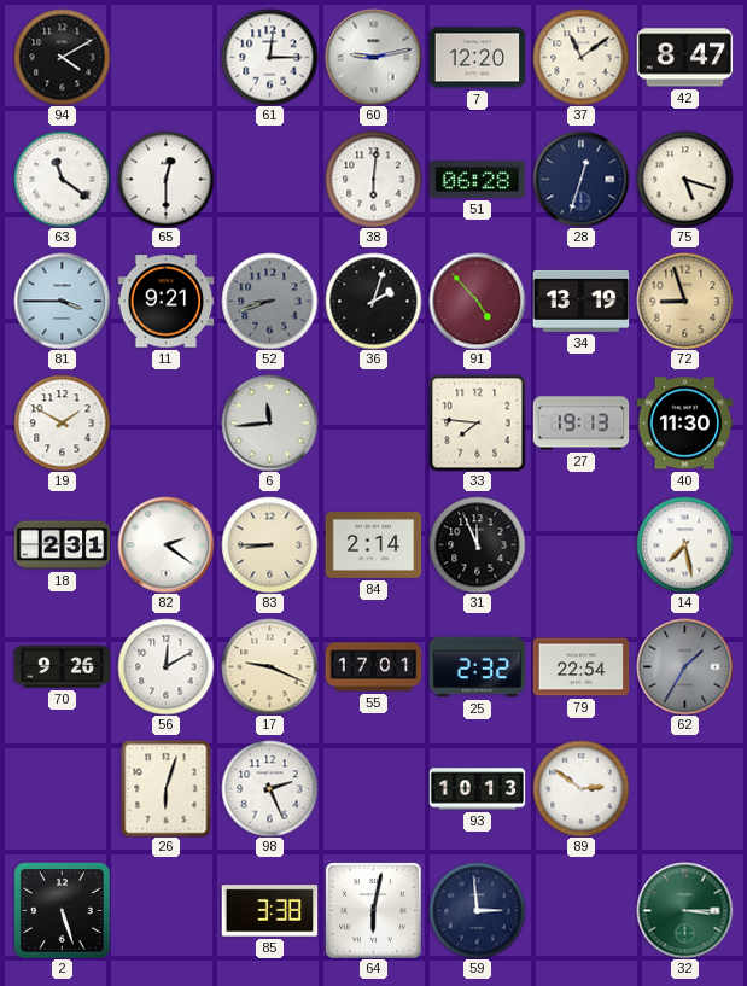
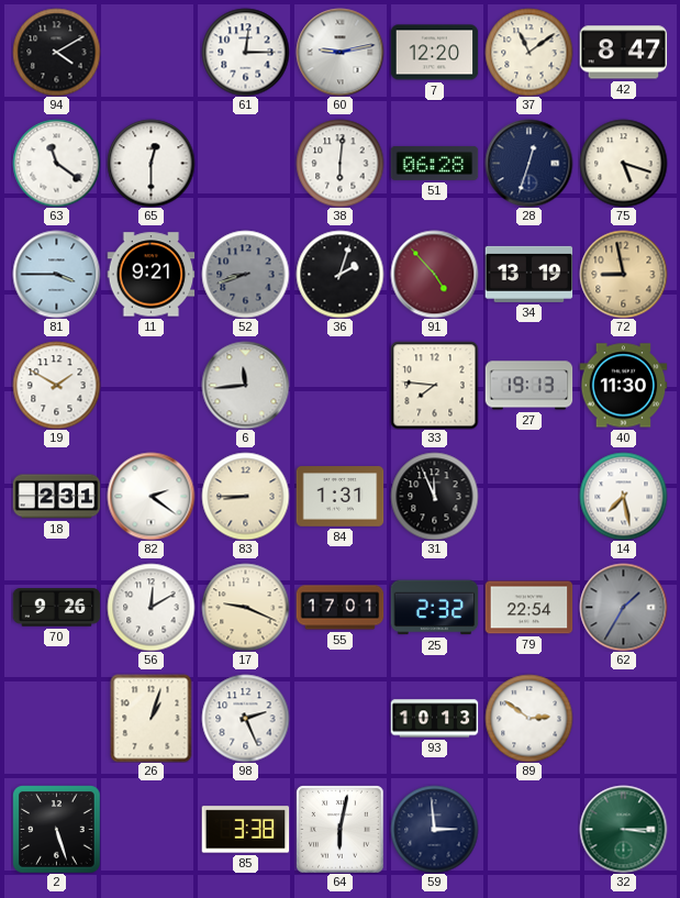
72: 8:57 -> 8:58
84: 2:14 -> 1:31
26: 6:03 -> 1:03
